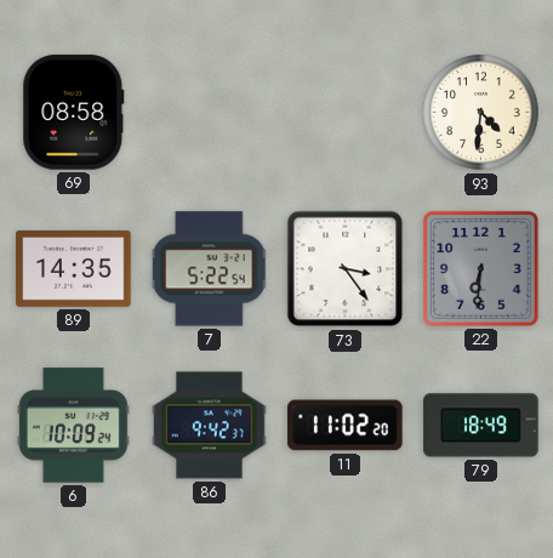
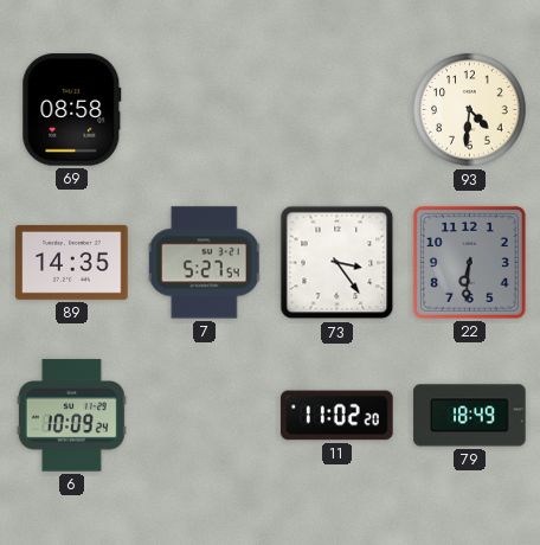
7: 5:22 -> 5:27
86: 9:42 -> none
